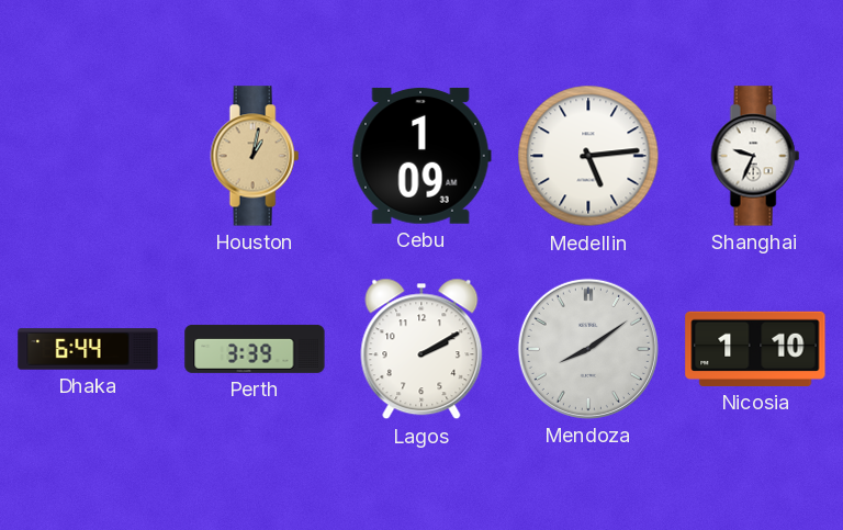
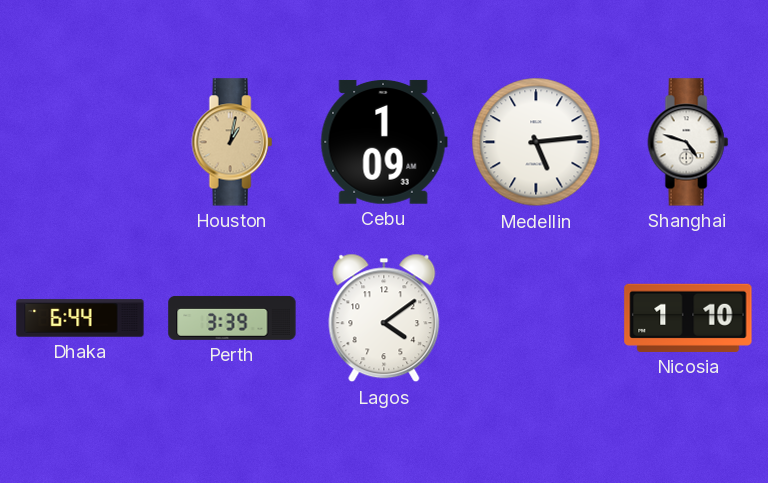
Shanghai: 9:34 -> 4:48
Lagos: 2:10 -> 4:09
Mendoza: 8:09 -> none
